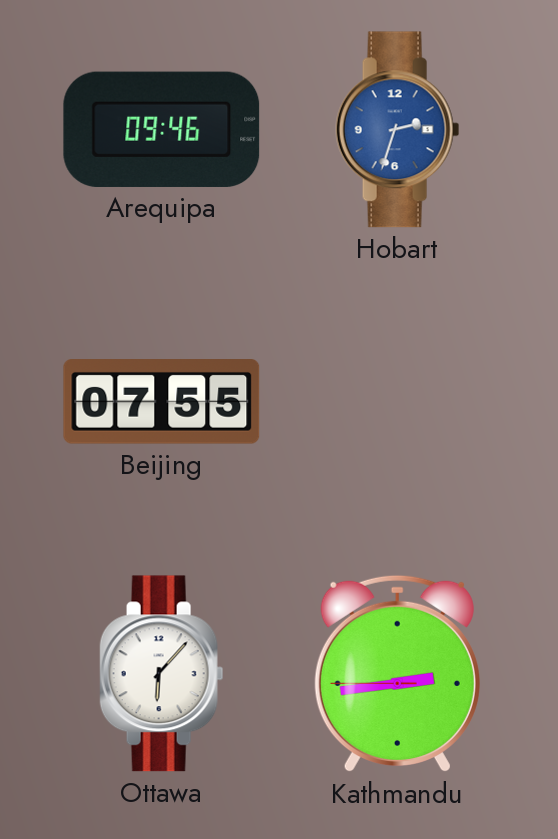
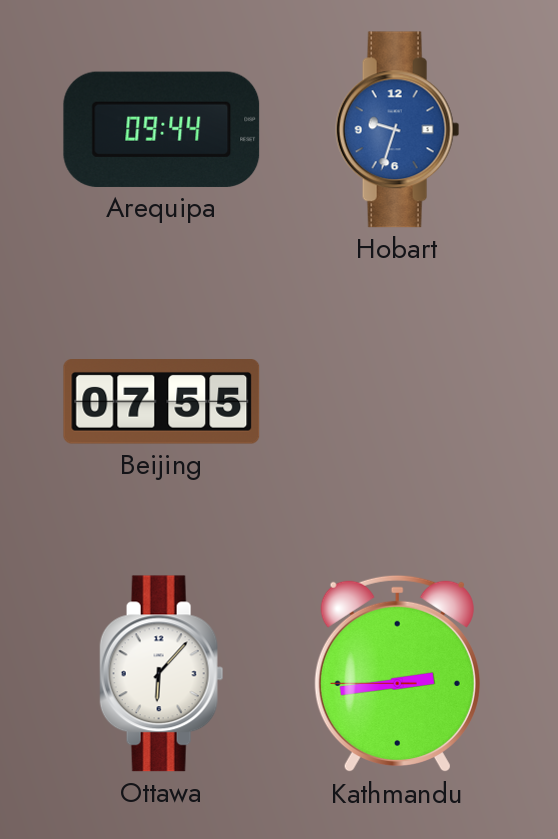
Arequipa: 09:46 -> 09:44
Hobart: 2:33 -> 9:33
